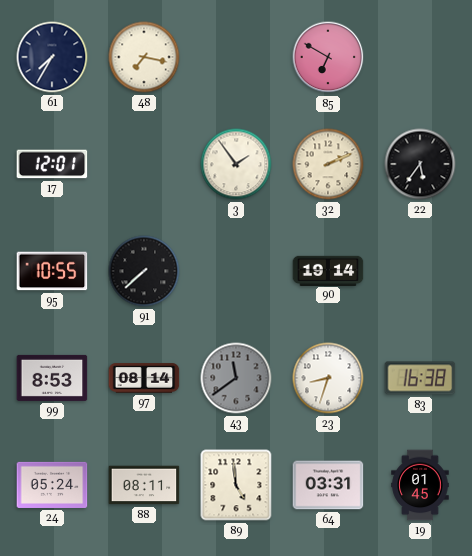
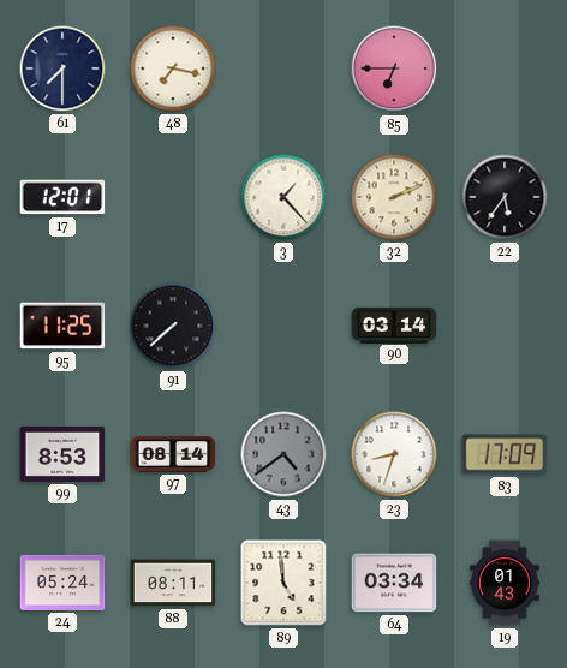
61: 7:35 -> 7:30
85: 6:50 -> 6:45
3: 1:54 -> 1:23
95: 10:55 -> 11:25
90: 19:14 -> 03:14
43: 11:39 -> 4:39
83: 16:38 -> 17:09
64: 03:31 -> 03:34
19: 01:45 -> 01:43
